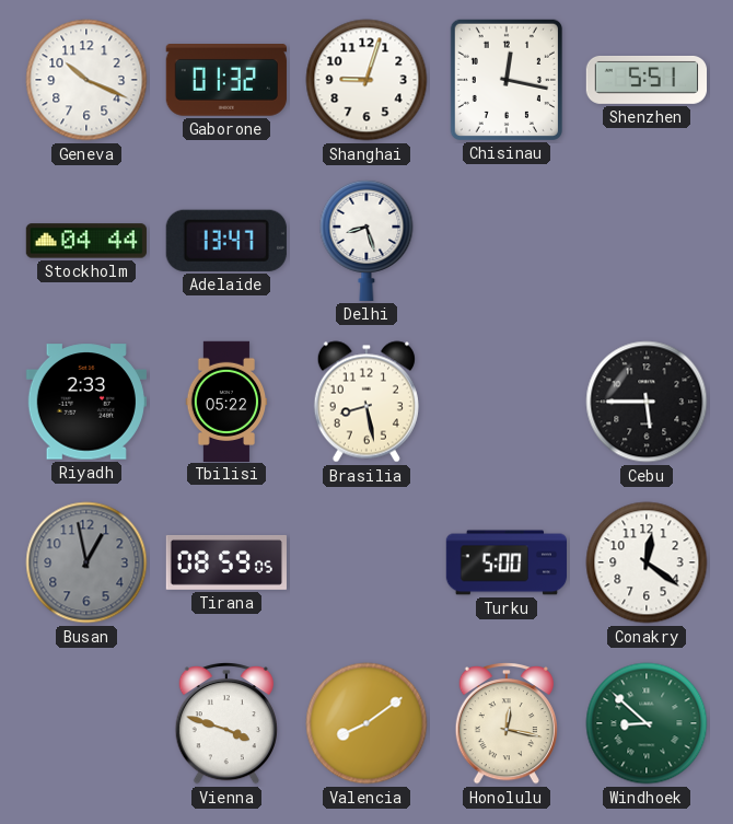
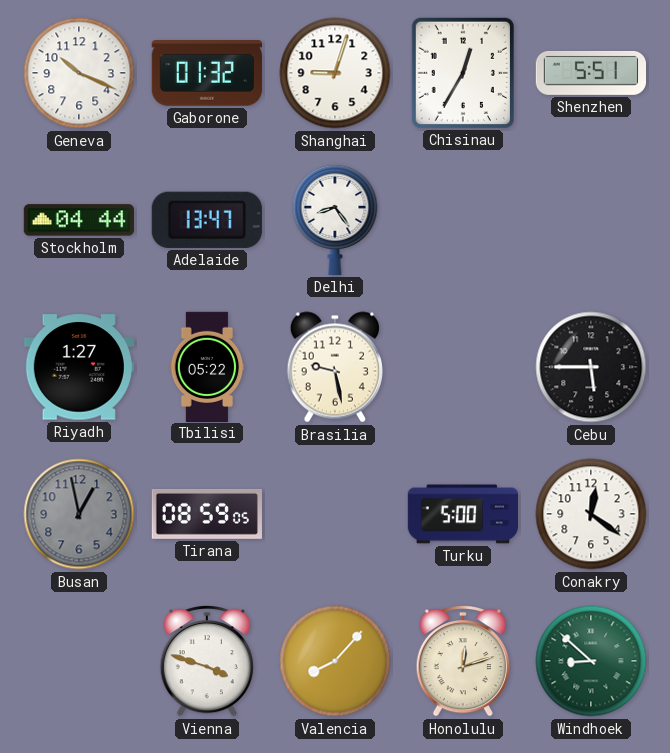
Chisinau: 12:17 -> 12:35
Delhi: 8:27 -> 8:24
Riyadh: 2:33 -> 1:27
Brasilia: 8:28 -> 9:28
Valencia: 8:09 -> 8:07
Honolulu: 12:17 -> 12:12
